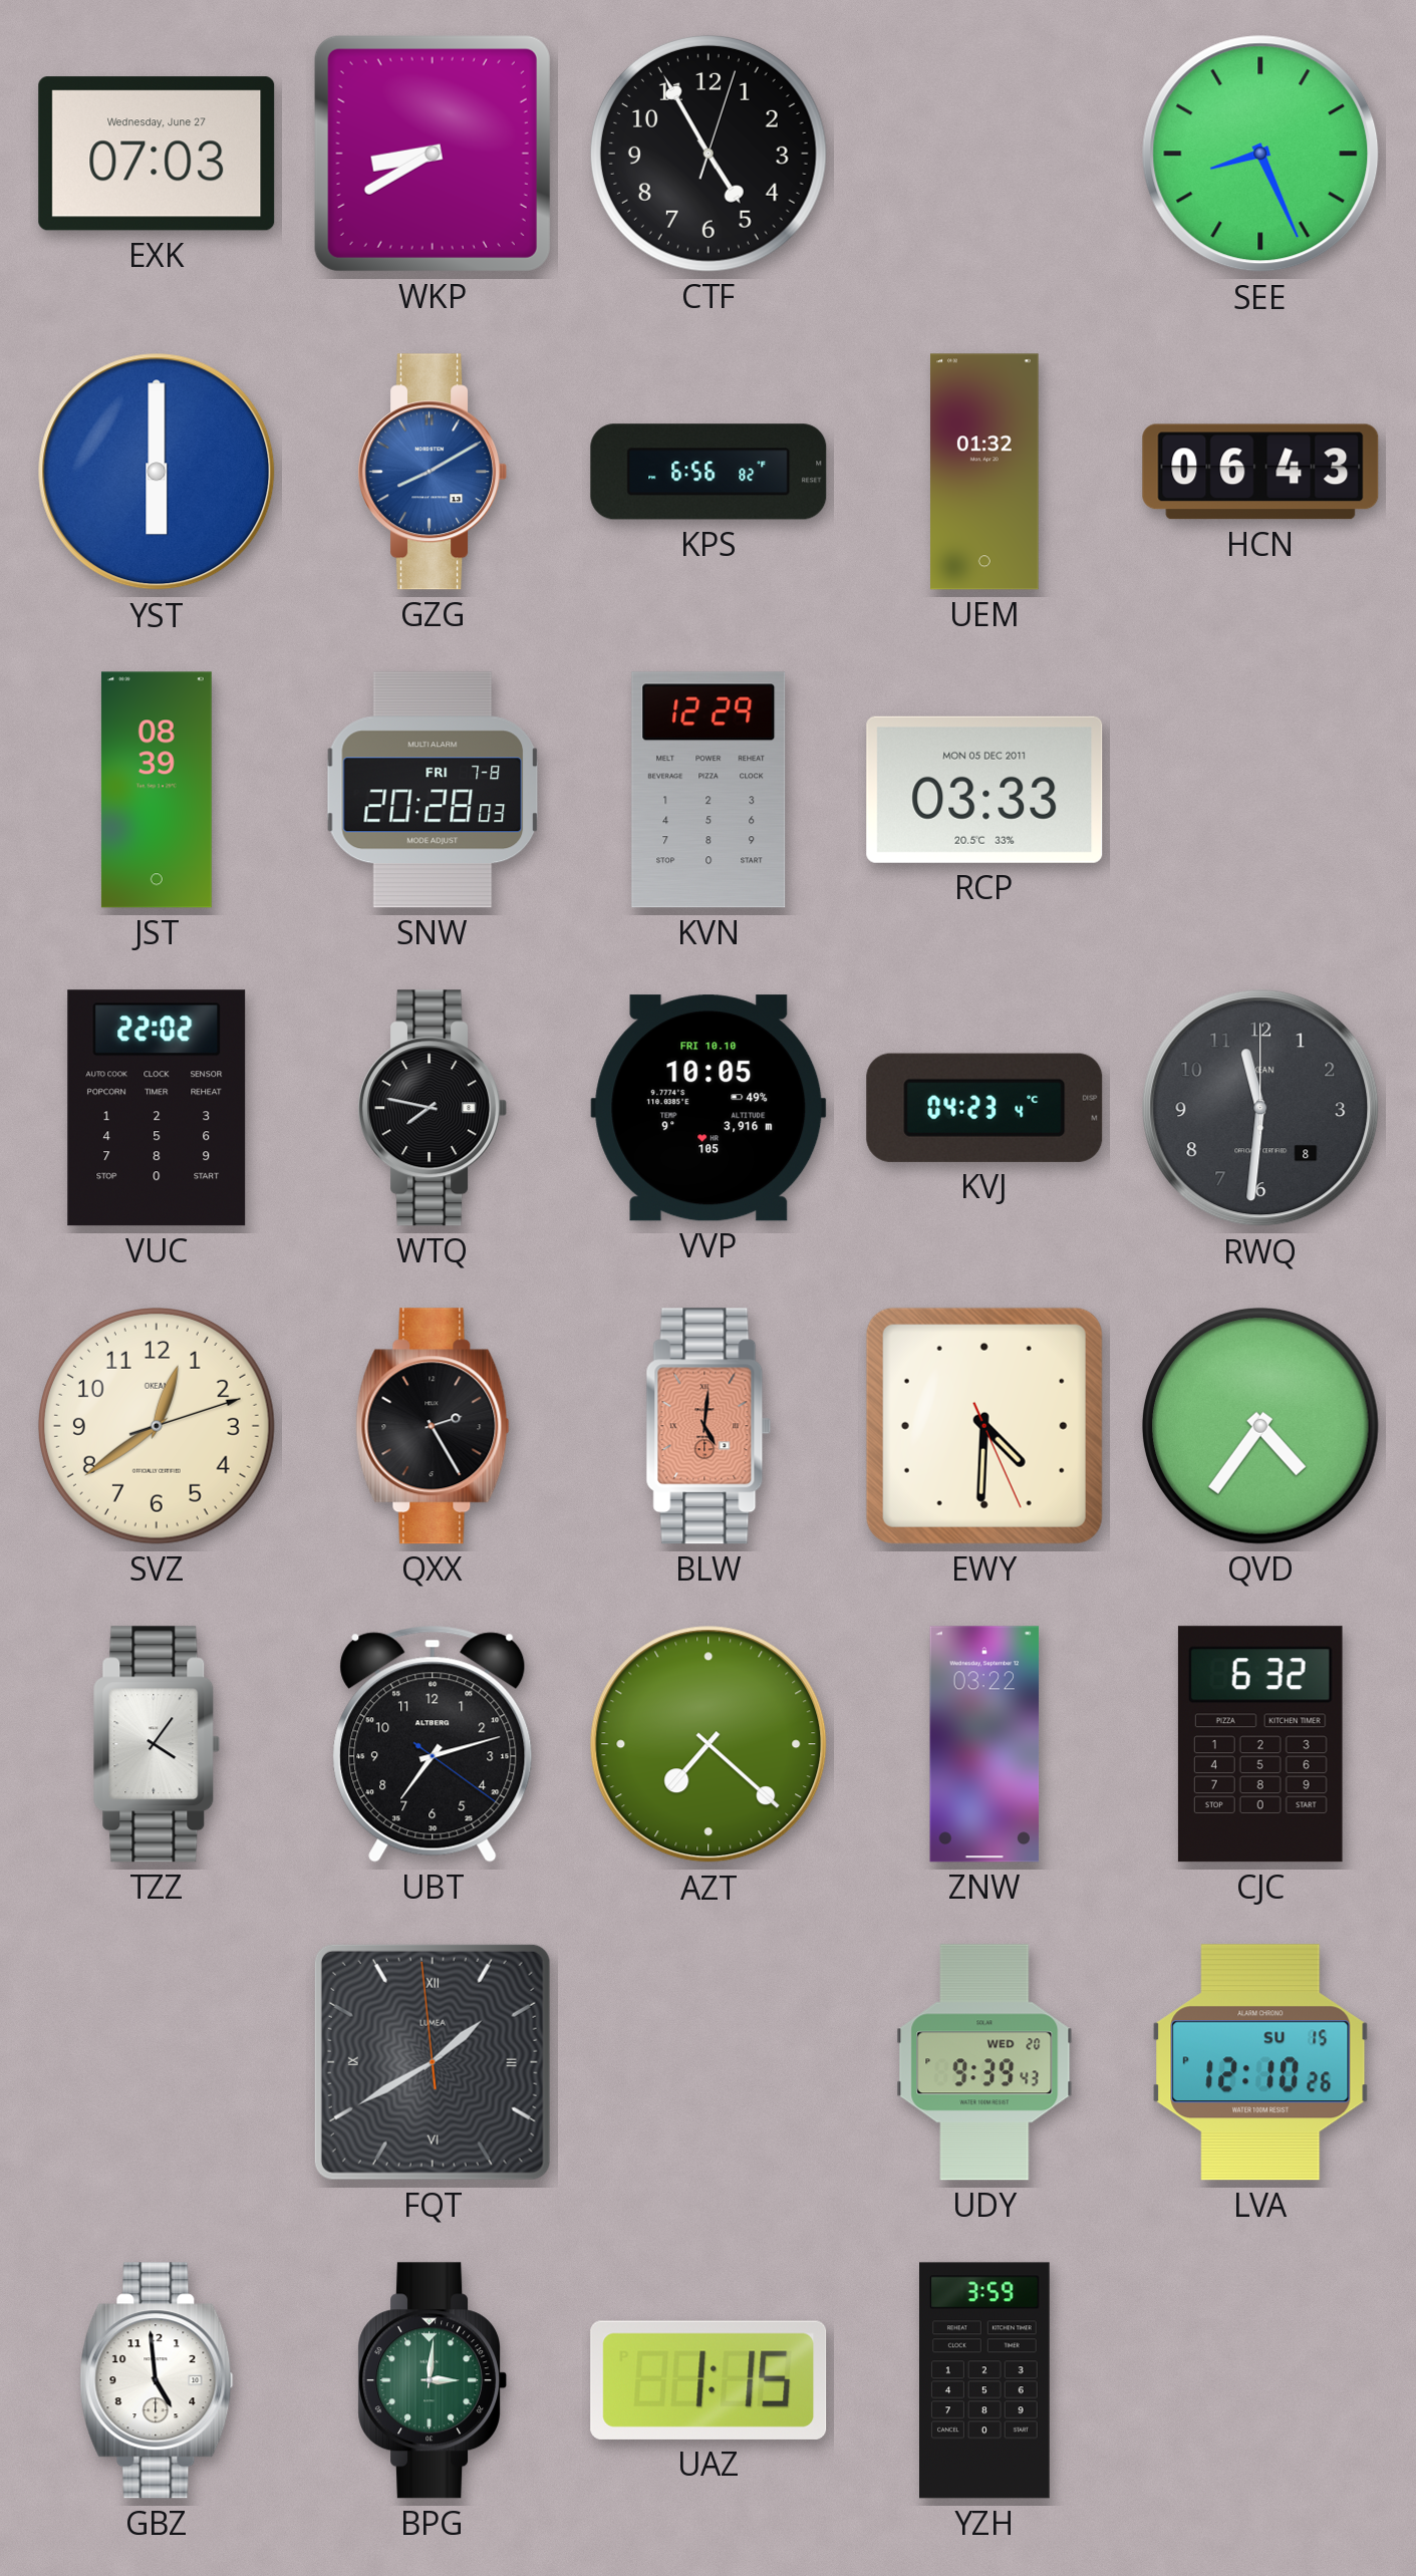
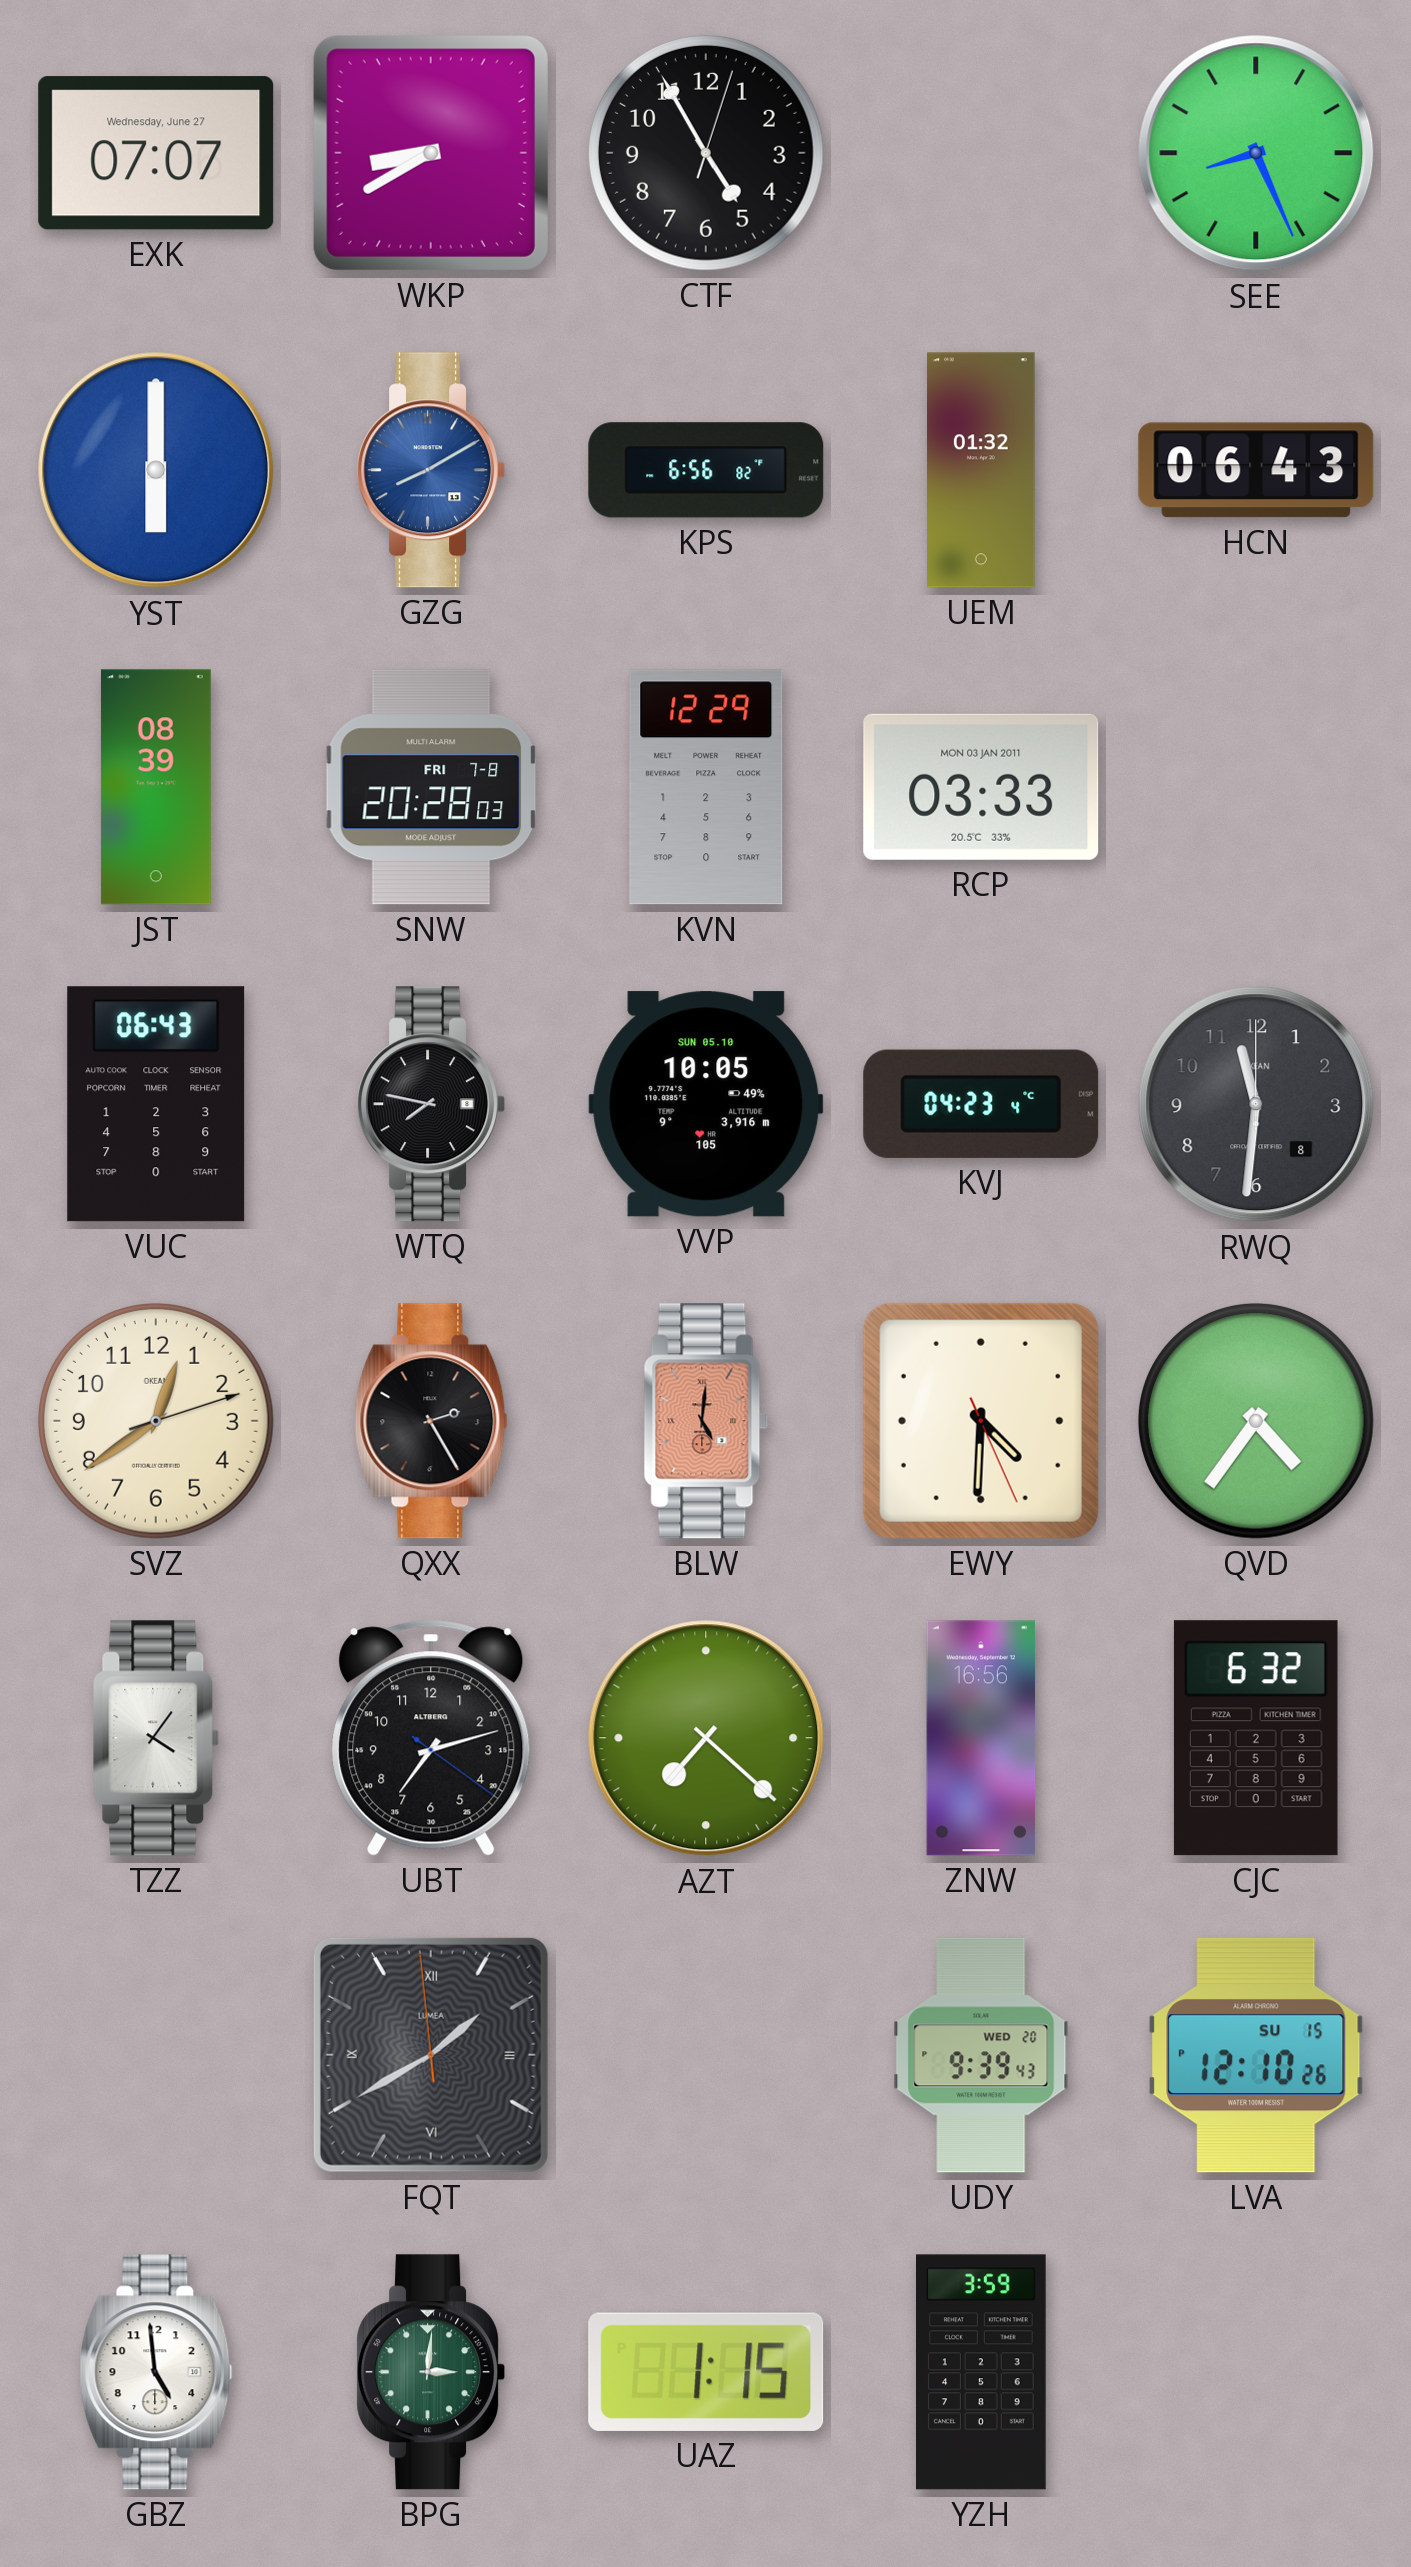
EXK: 07:03 -> 07:07
RCP date: MON 05 DEC 2011 -> MON 03 JAN 2011
VUC: 22:02 -> 06:43
VVP date: FRI 10.10 -> SUN 05.10
ZNW: 03:22 -> 16:56
